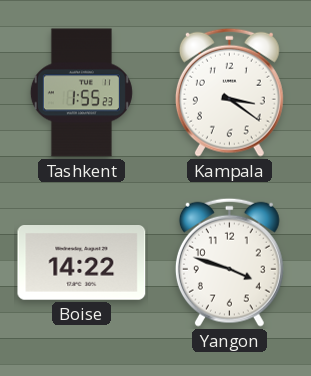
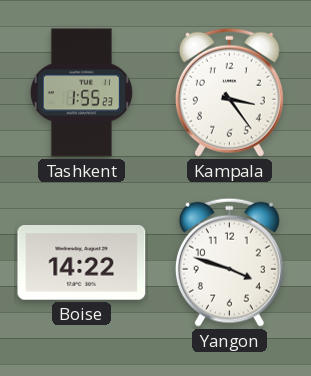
Kampala: 3:21 -> 3:24
